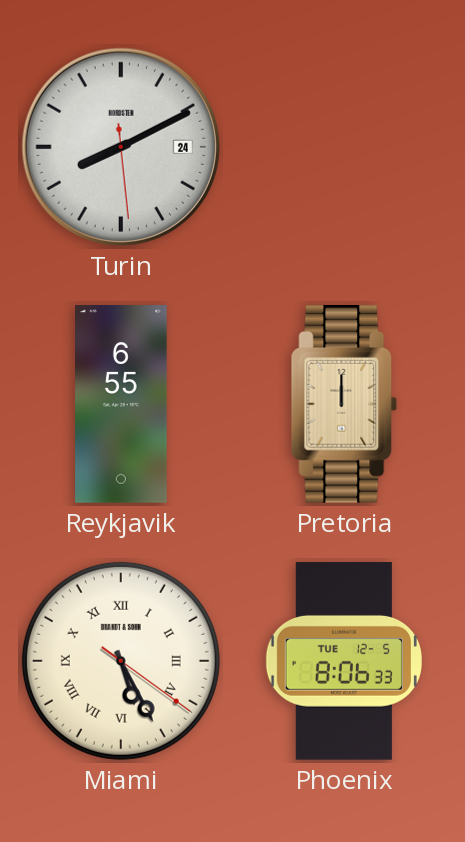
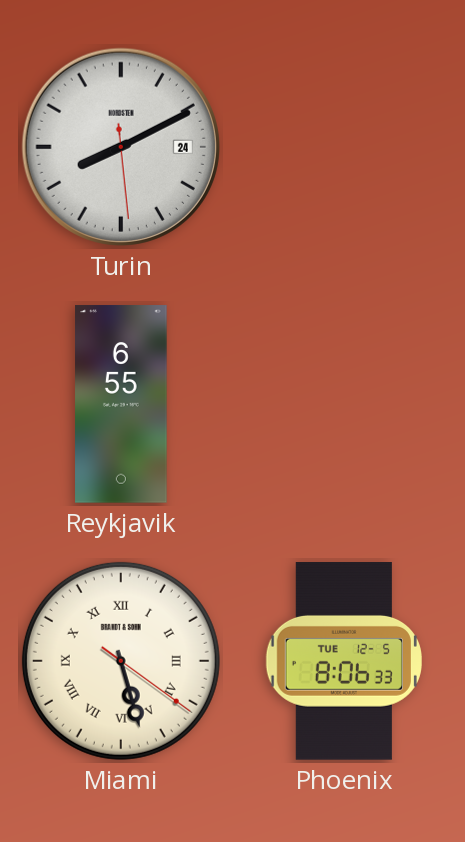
Pretoria: 12:00 -> none
Miami: 5:25 -> 5:27
